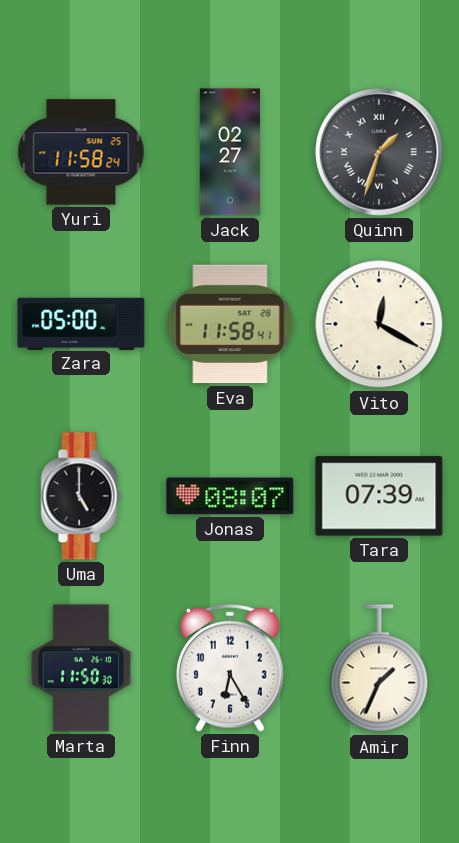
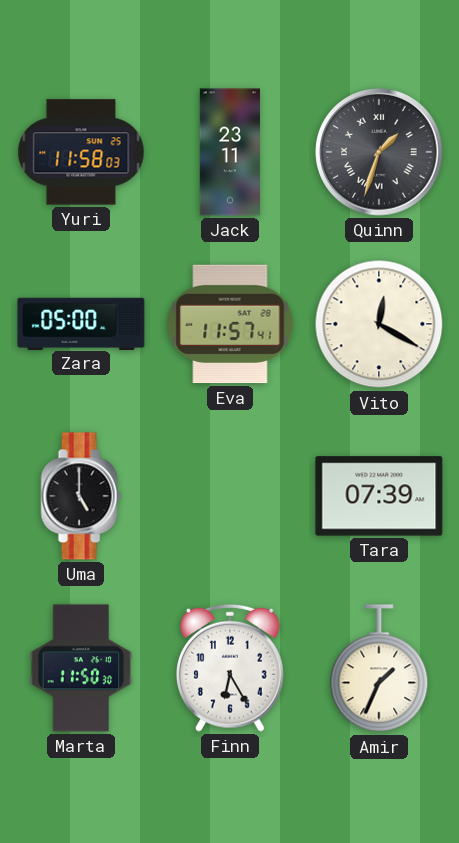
Yuri: 11:58:24 -> 11:58:03
Jack: 02:27 -> 23:11
Eva: 11:58 -> 11:57
Jonas: 08:07 -> none
